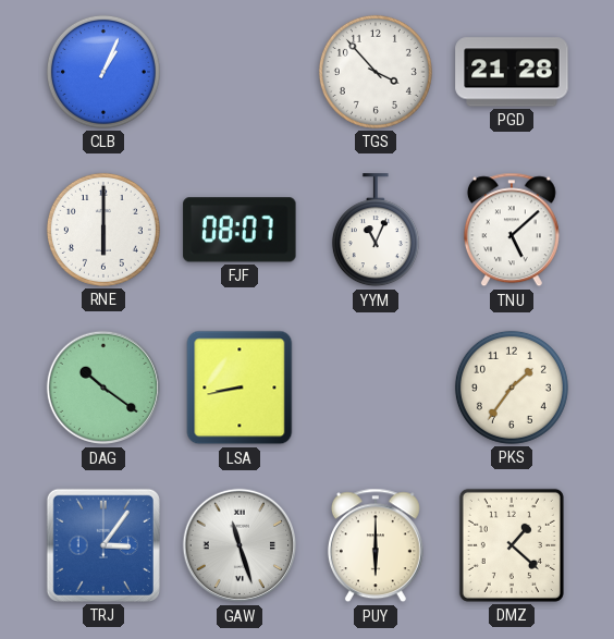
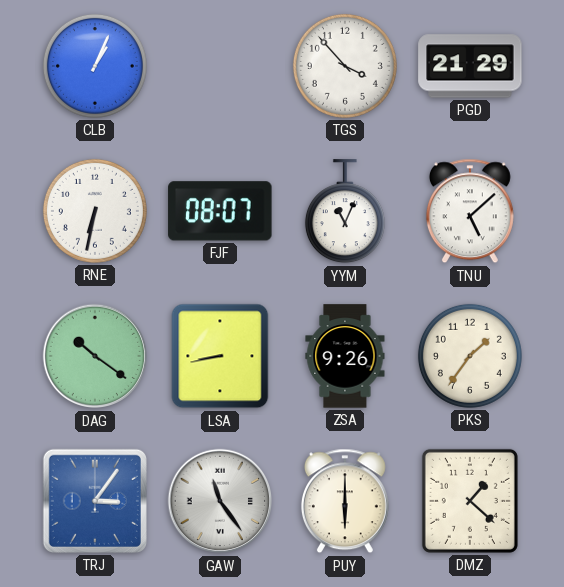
PGD: 21:28 -> 21:29
RNE: 6:00 -> 6:32
ZSA: none -> 9:26
GAW: 11:27 -> 11:24
